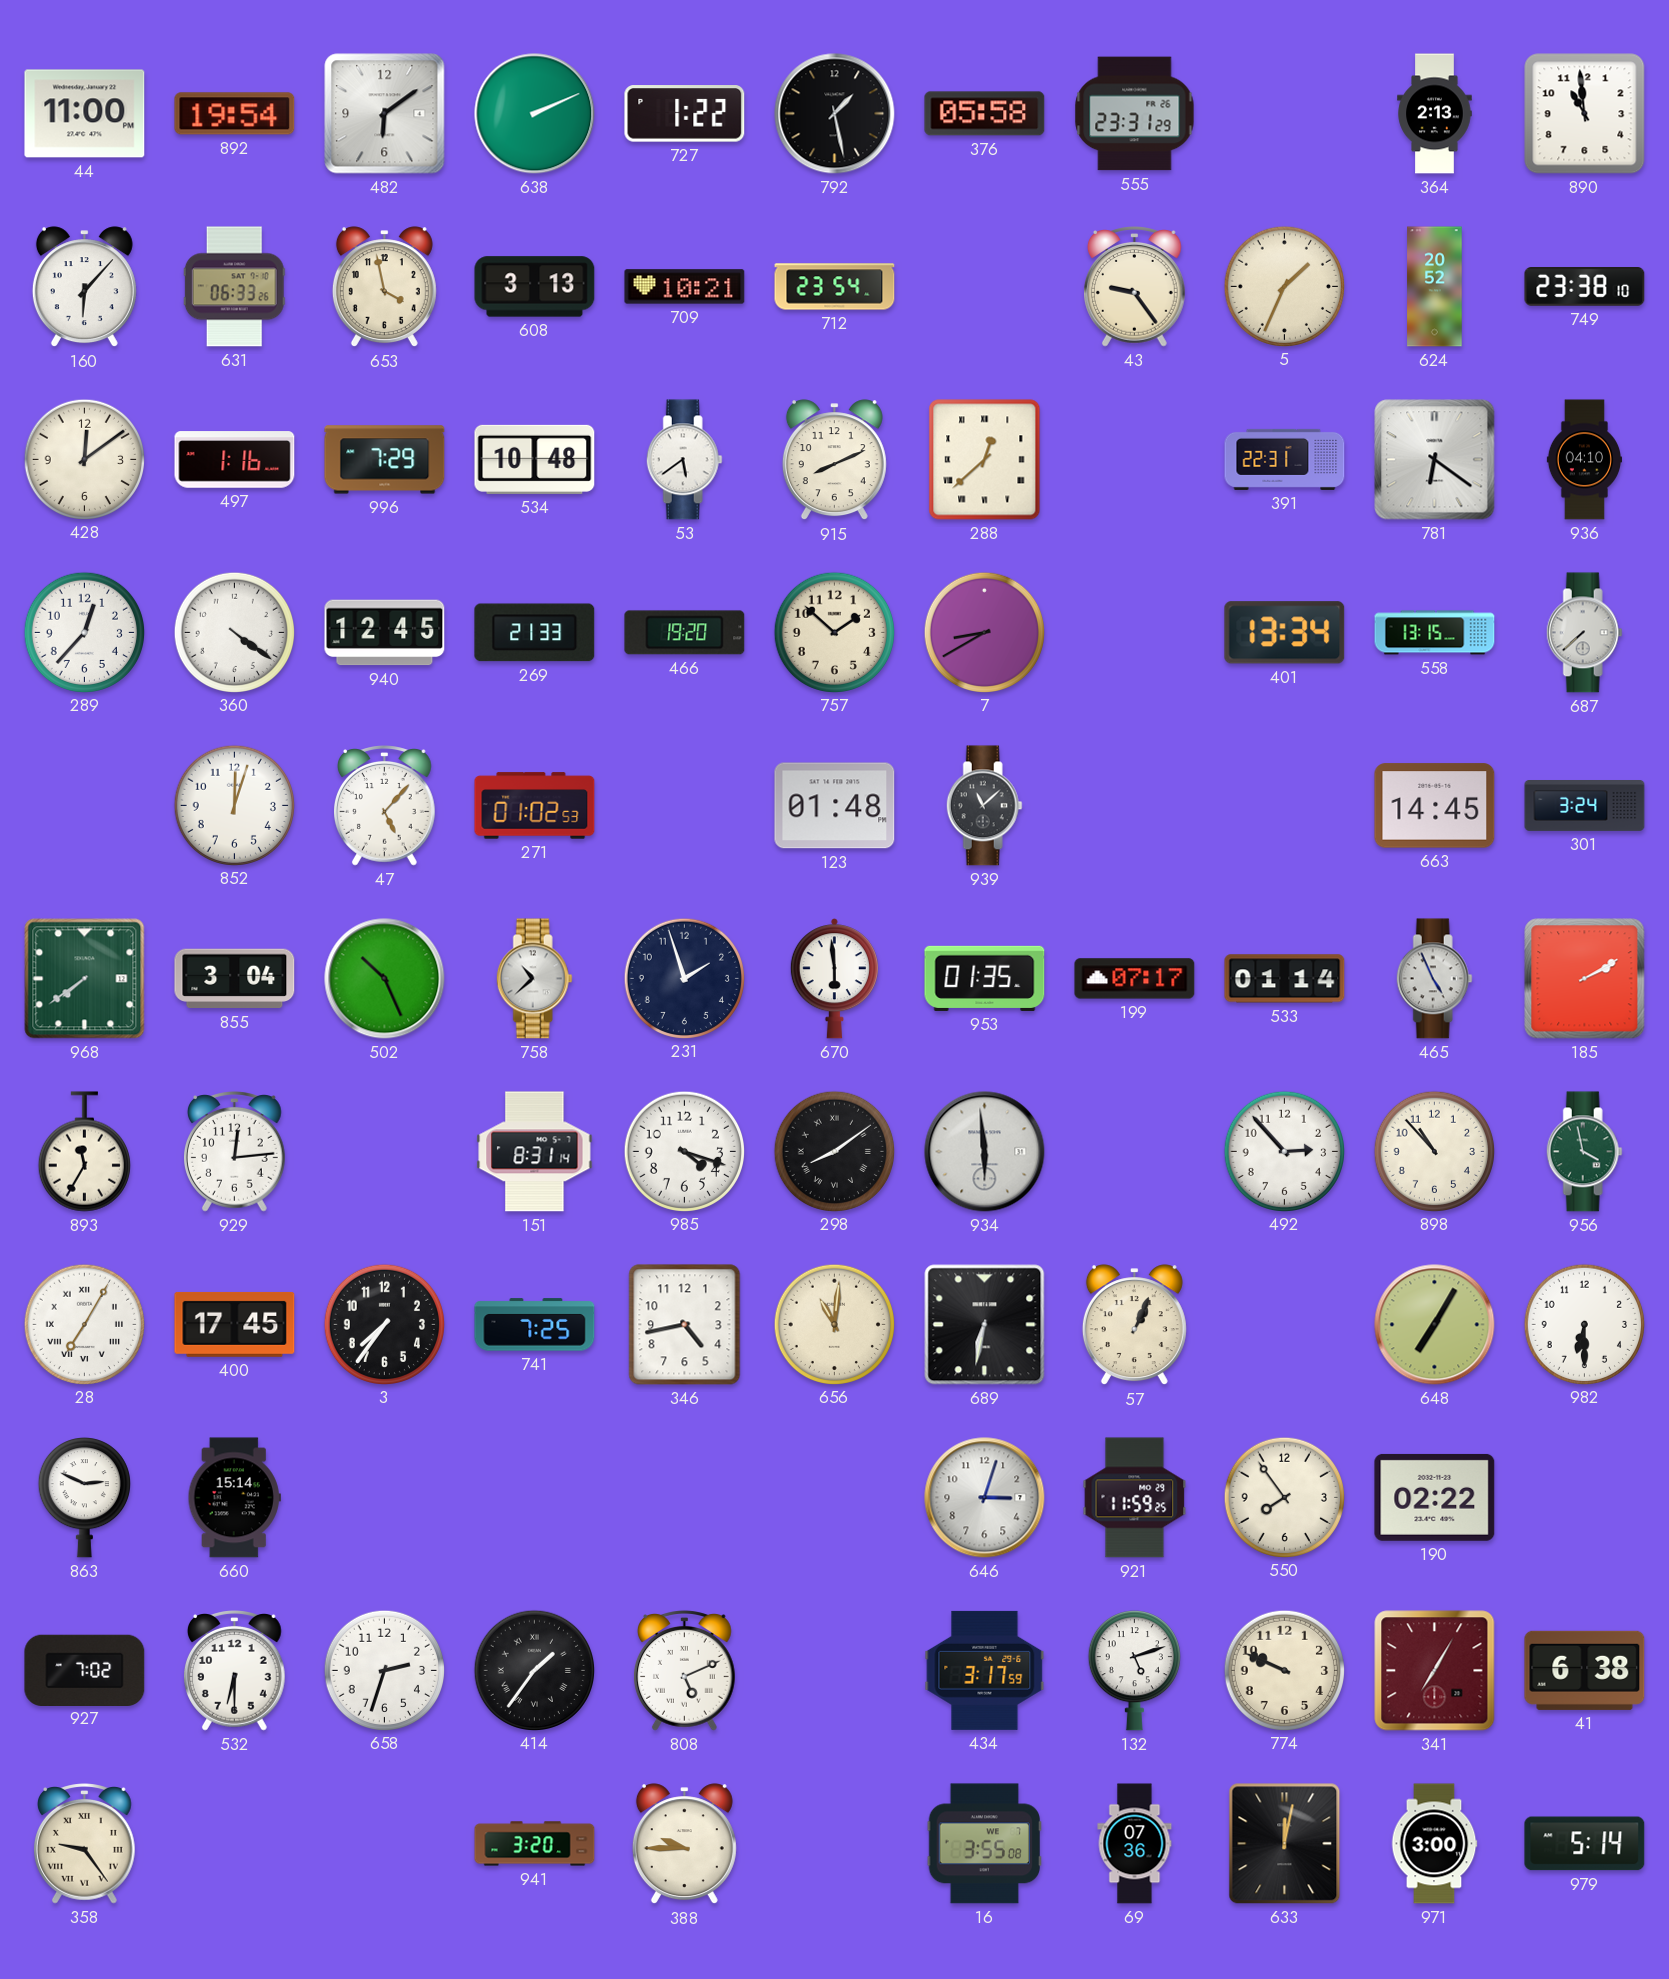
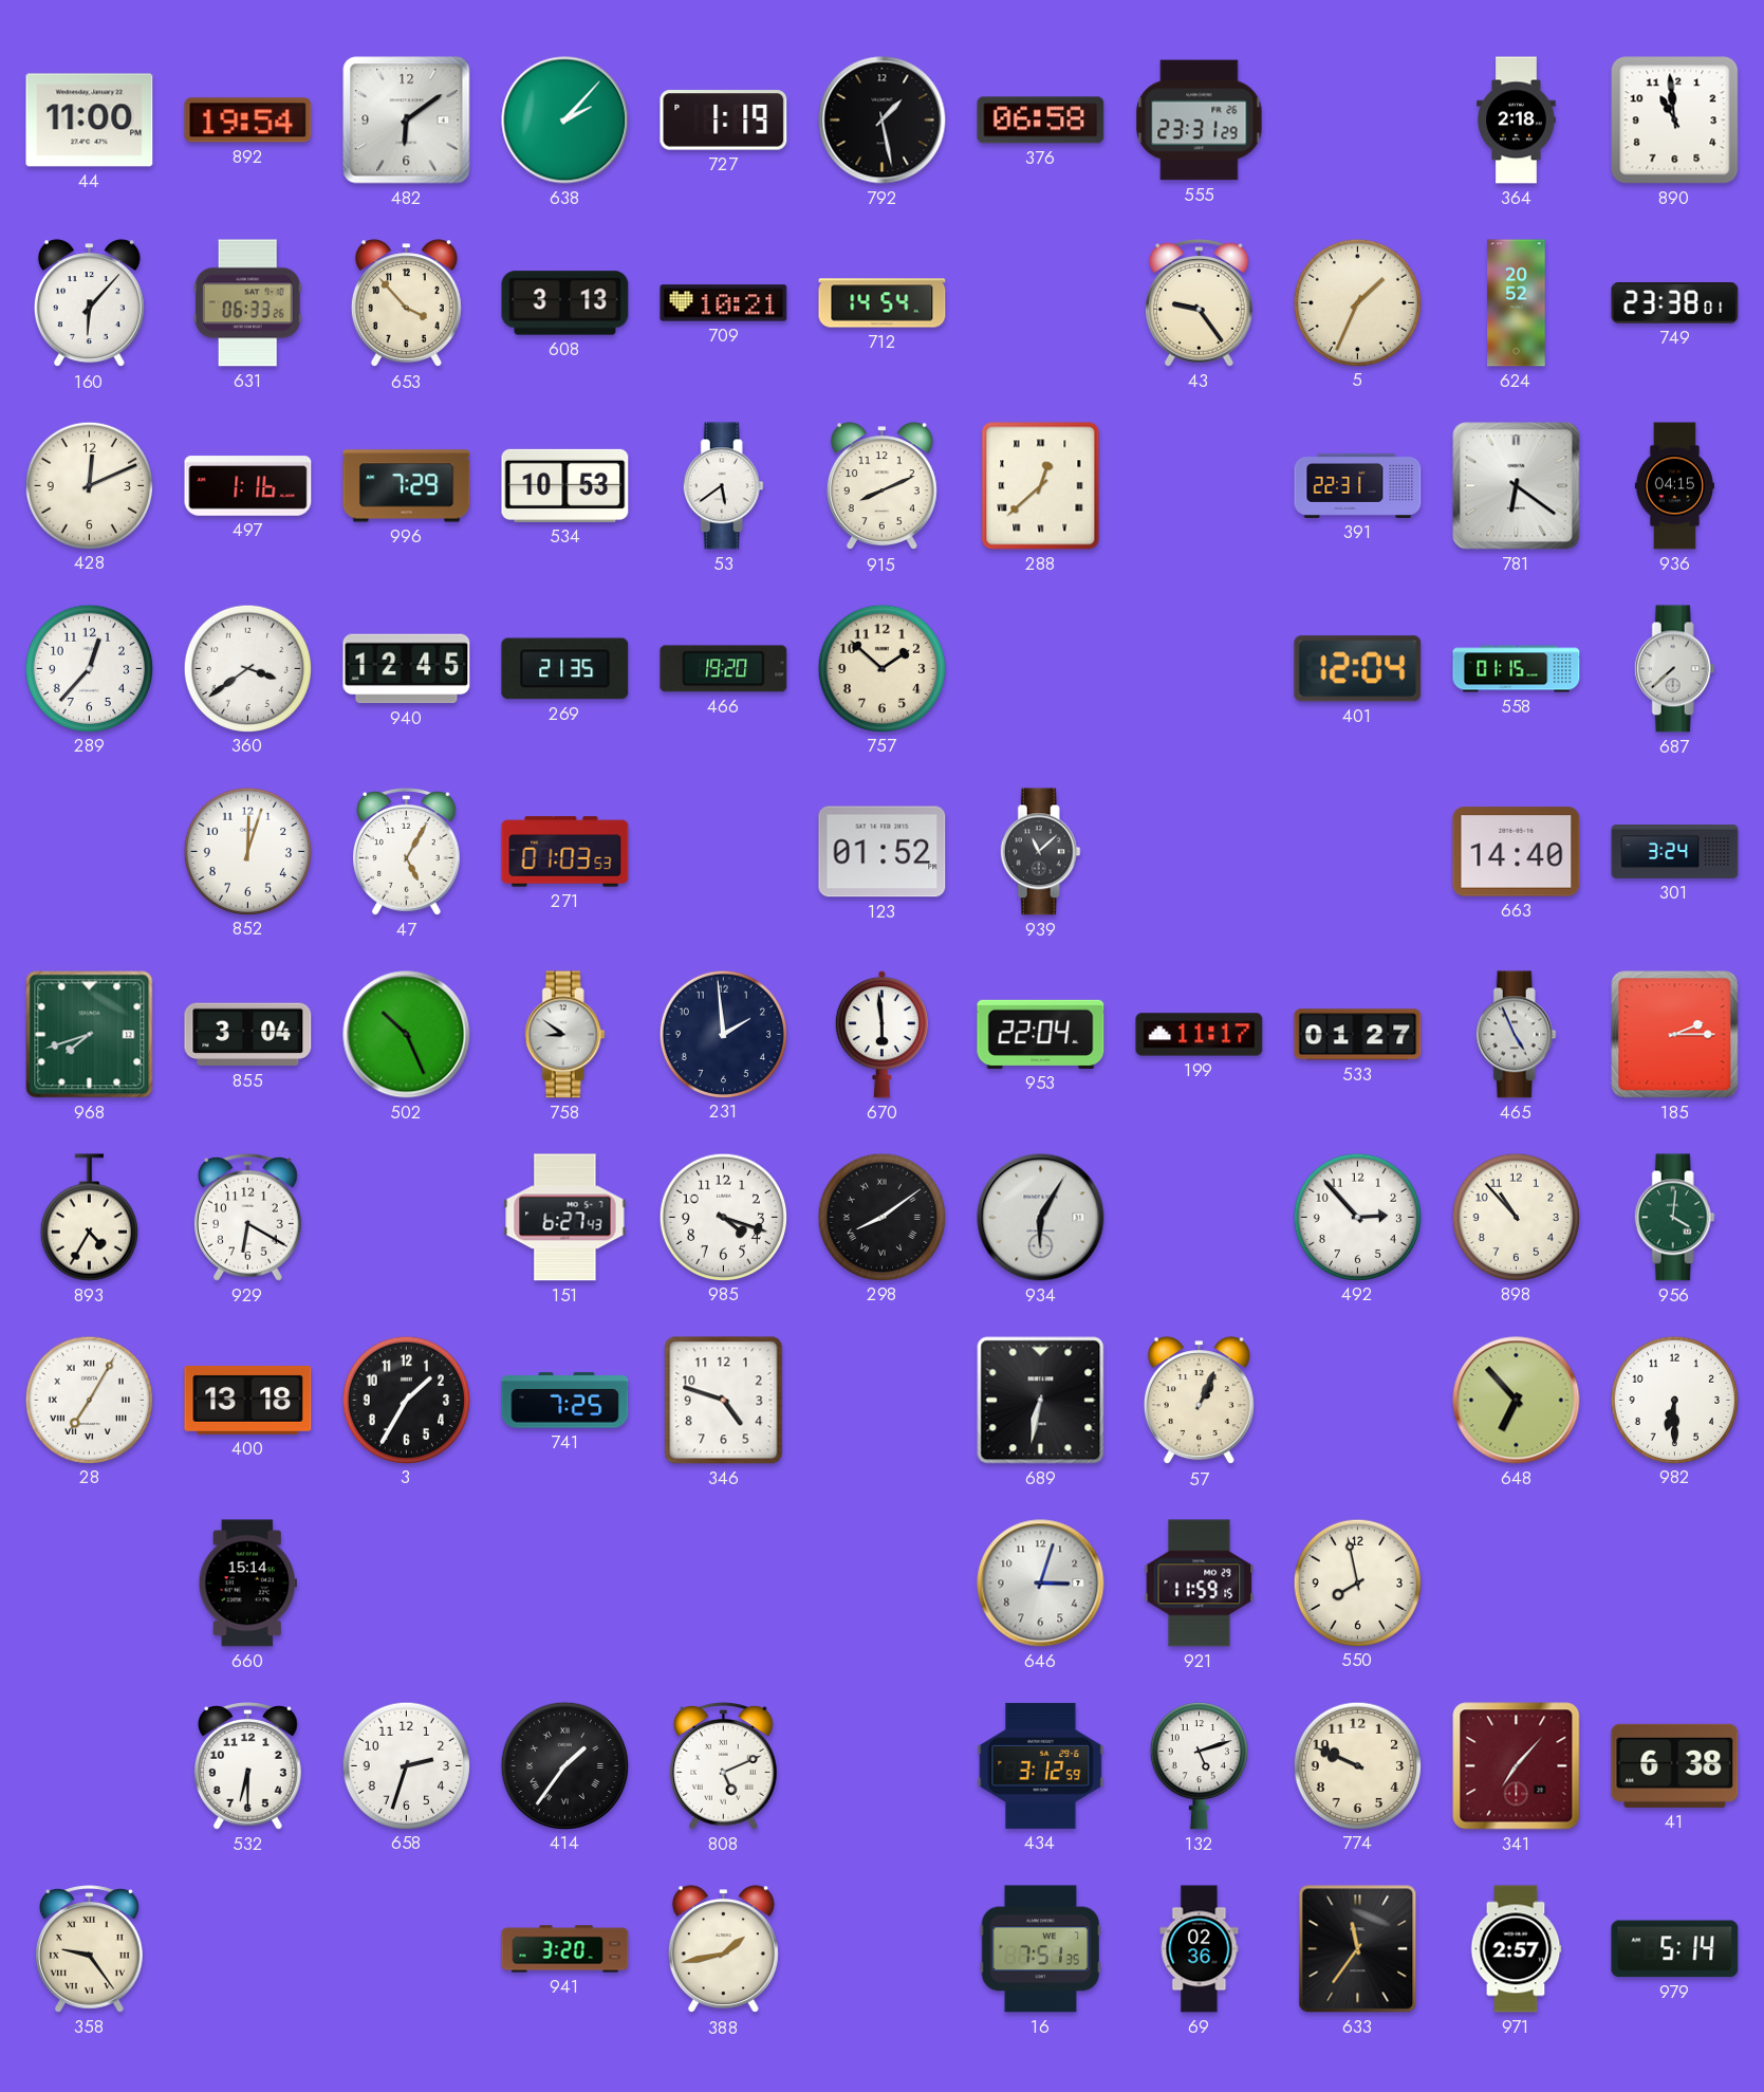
638: 2:11 -> 2:07
727: 1:22 -> 1:19
376: 05:58 -> 06:58
364: 2:13 -> 2:18
653: 3:58 -> 3:53
712: 23:54 -> 14:54
749: 23:38:10 -> 23:38:01
428: 12:09 -> 12:11
534: 10:48 -> 10:53
936: 04:10 -> 04:15
360: 4:21 -> 3:39
269: 21:33 -> 21:35
7: 8:40 -> none
401: 13:34 -> 12:04
558: 13:15 -> 01:15
47: 5:07 -> 5:05
271: 01:02 -> 01:03
123: 01:48 -> 01:52
663: 14:45 -> 14:40
968: 7:39 -> 7:42
758: 10:38 -> 8:51
231: 1:57 -> 1:59
953: 01:35 -> 22:04
199: 07:17 -> 11:17
533: 01:14 -> 01:27
185: 2:10 -> 2:15
893: 11:35 -> 4:35
929: 12:14 -> 6:20
151: 8:31 -> 6:27
934: 5:59 -> 6:05
956: 3:58 -> 4:01
400: 17:45 -> 13:18
3: 7:36 -> 1:35
346: 4:43 -> 4:48
656: 11:01 -> none
648: 7:05 -> 6:53
863: 2:49 -> none
921: 11:59:25 -> 11:59:15
550: 7:54 -> 7:58
190: 02:22 -> none
927: 7:02 -> none
434: 3:17 -> 3:12
341: 7:05 -> 7:07
388: 9:45 -> 1:43
16: 3:55 -> 7:51
69: 07:36 -> 02:36
633: 12:02 -> 11:36
971: 3:00 -> 2:57
